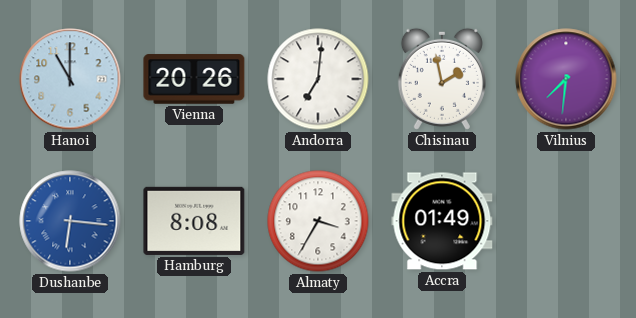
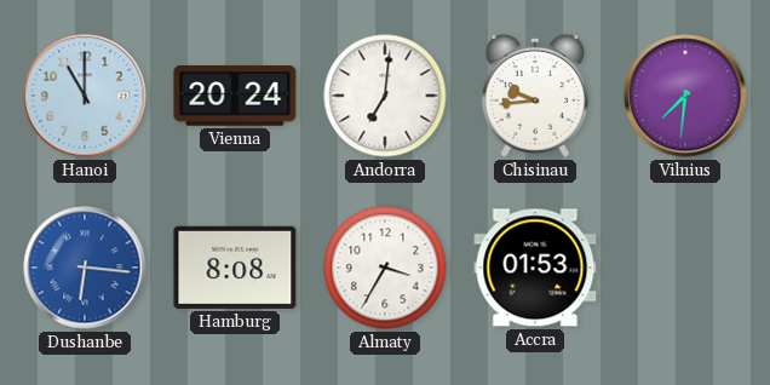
Vienna: 20:26 -> 20:24
Chisinau: 1:58 -> 9:44
Accra: 01:49 -> 01:53
